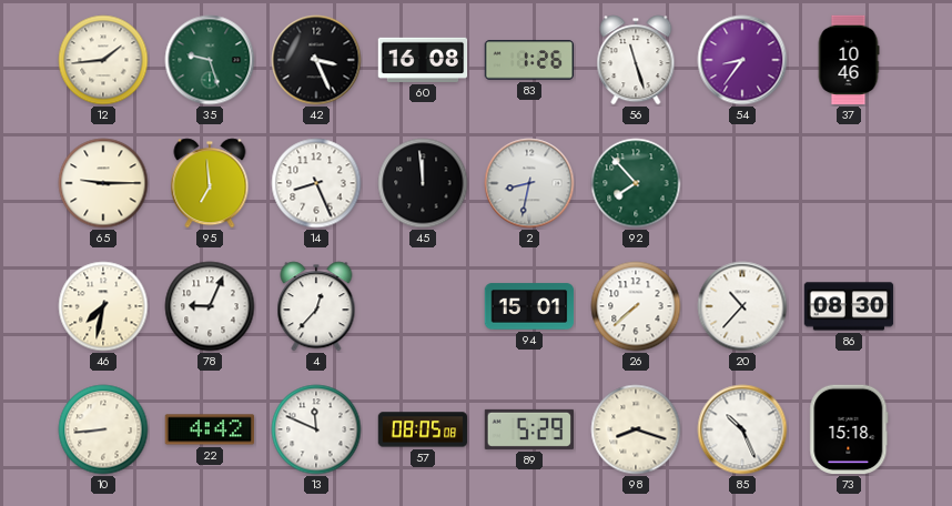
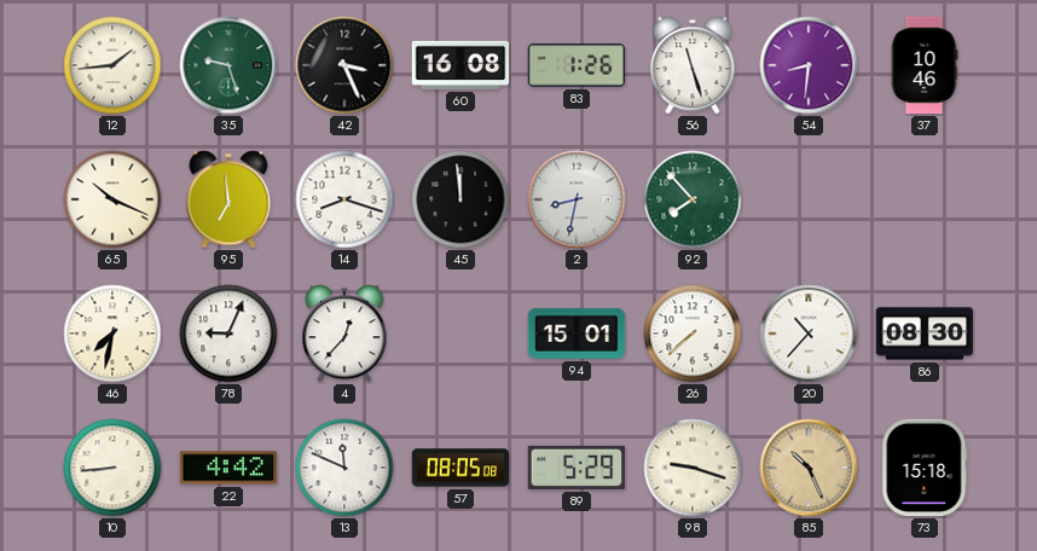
54: 8:36 -> 8:31
65: 9:15 -> 10:19
14: 8:26 -> 8:18
98: 8:18 -> 9:18
85 dial: white -> champagne
